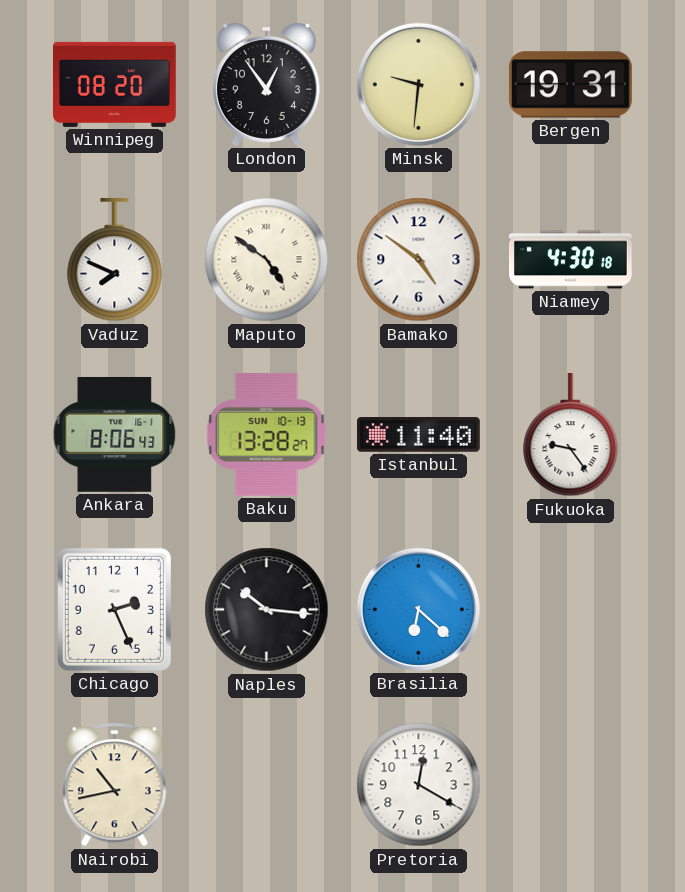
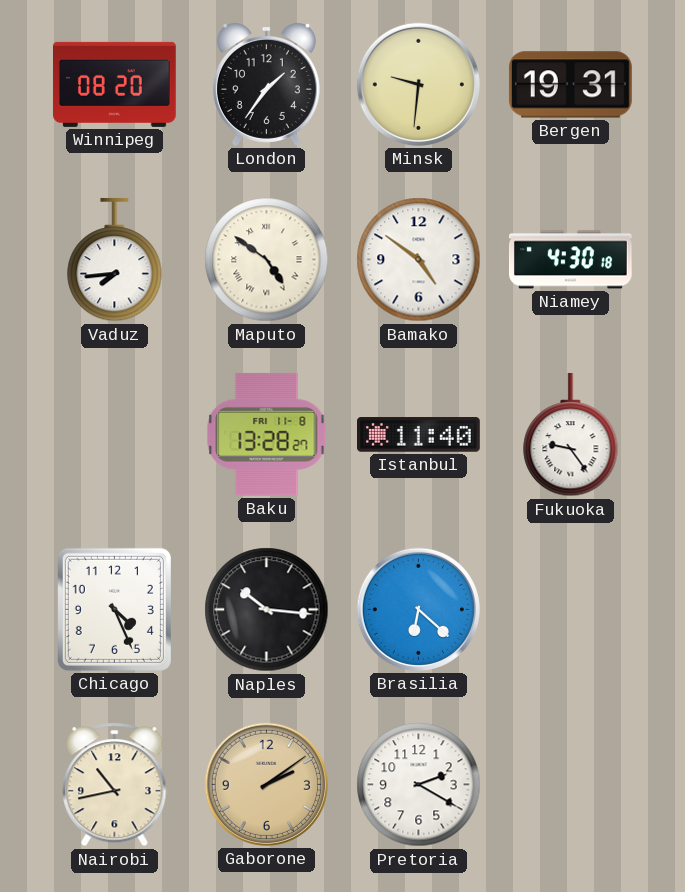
London: 12:54 -> 1:36
Vaduz: 7:49 -> 7:44
Ankara: 8:06 -> none
Baku date: SUN 10-13 -> FRI 11-8
Chicago: 2:26 -> 4:26
Gaborone: none -> 2:09
Pretoria: 12:20 -> 2:20
